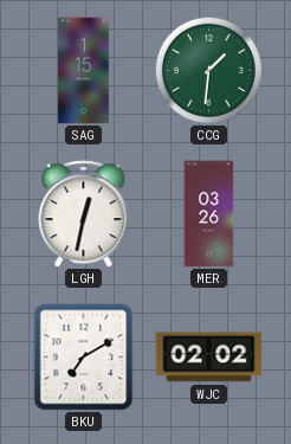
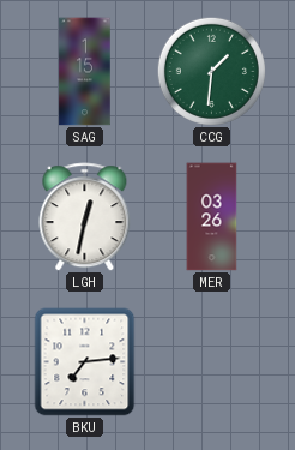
BKU: 7:10 -> 7:14
WJC: 02:02 -> none
